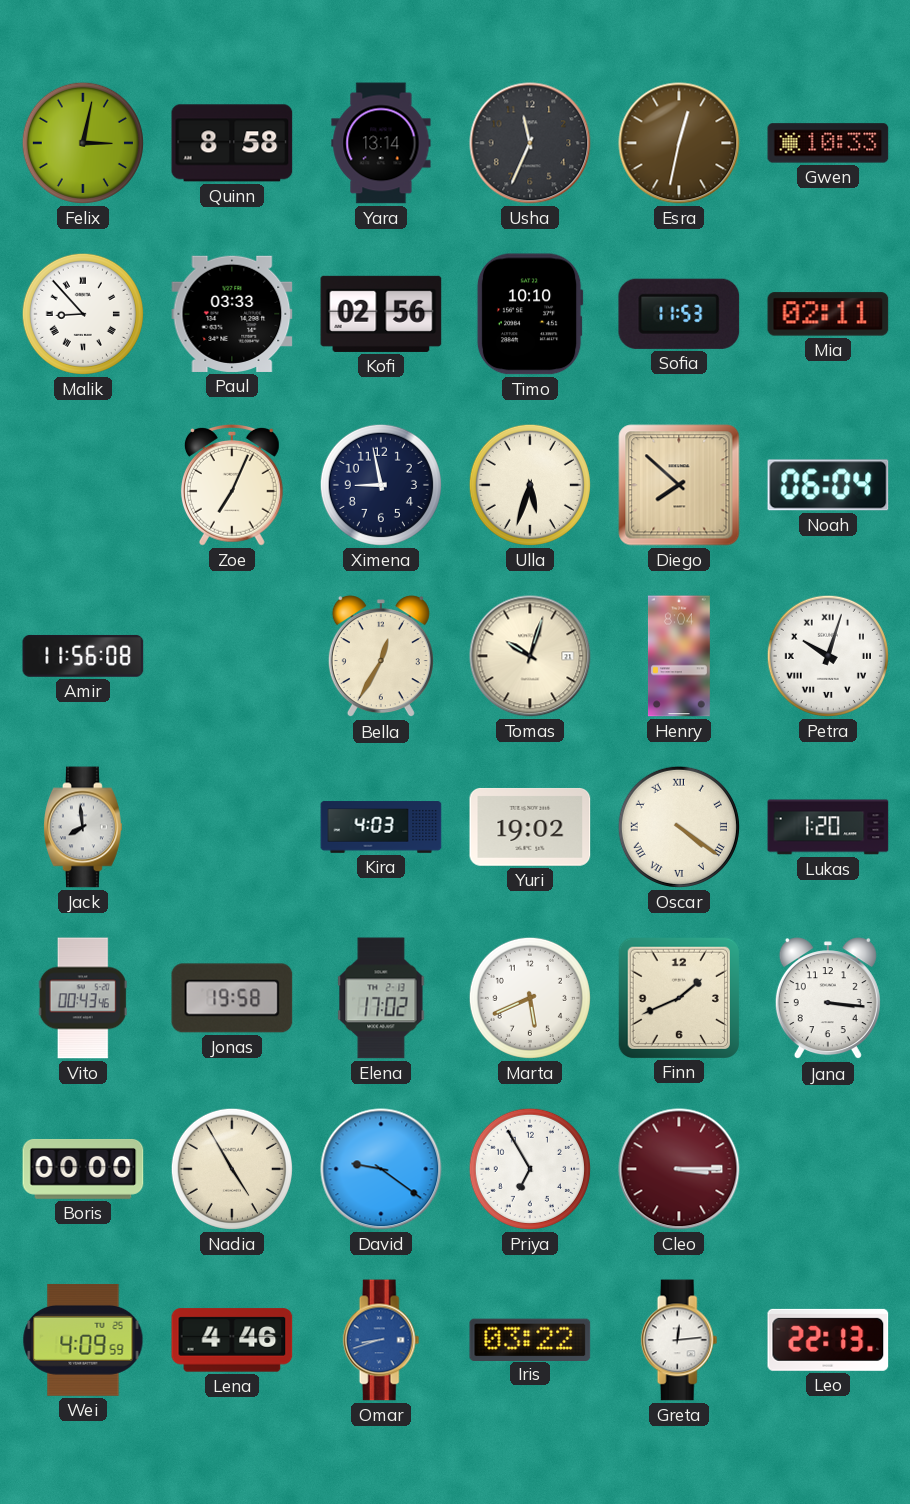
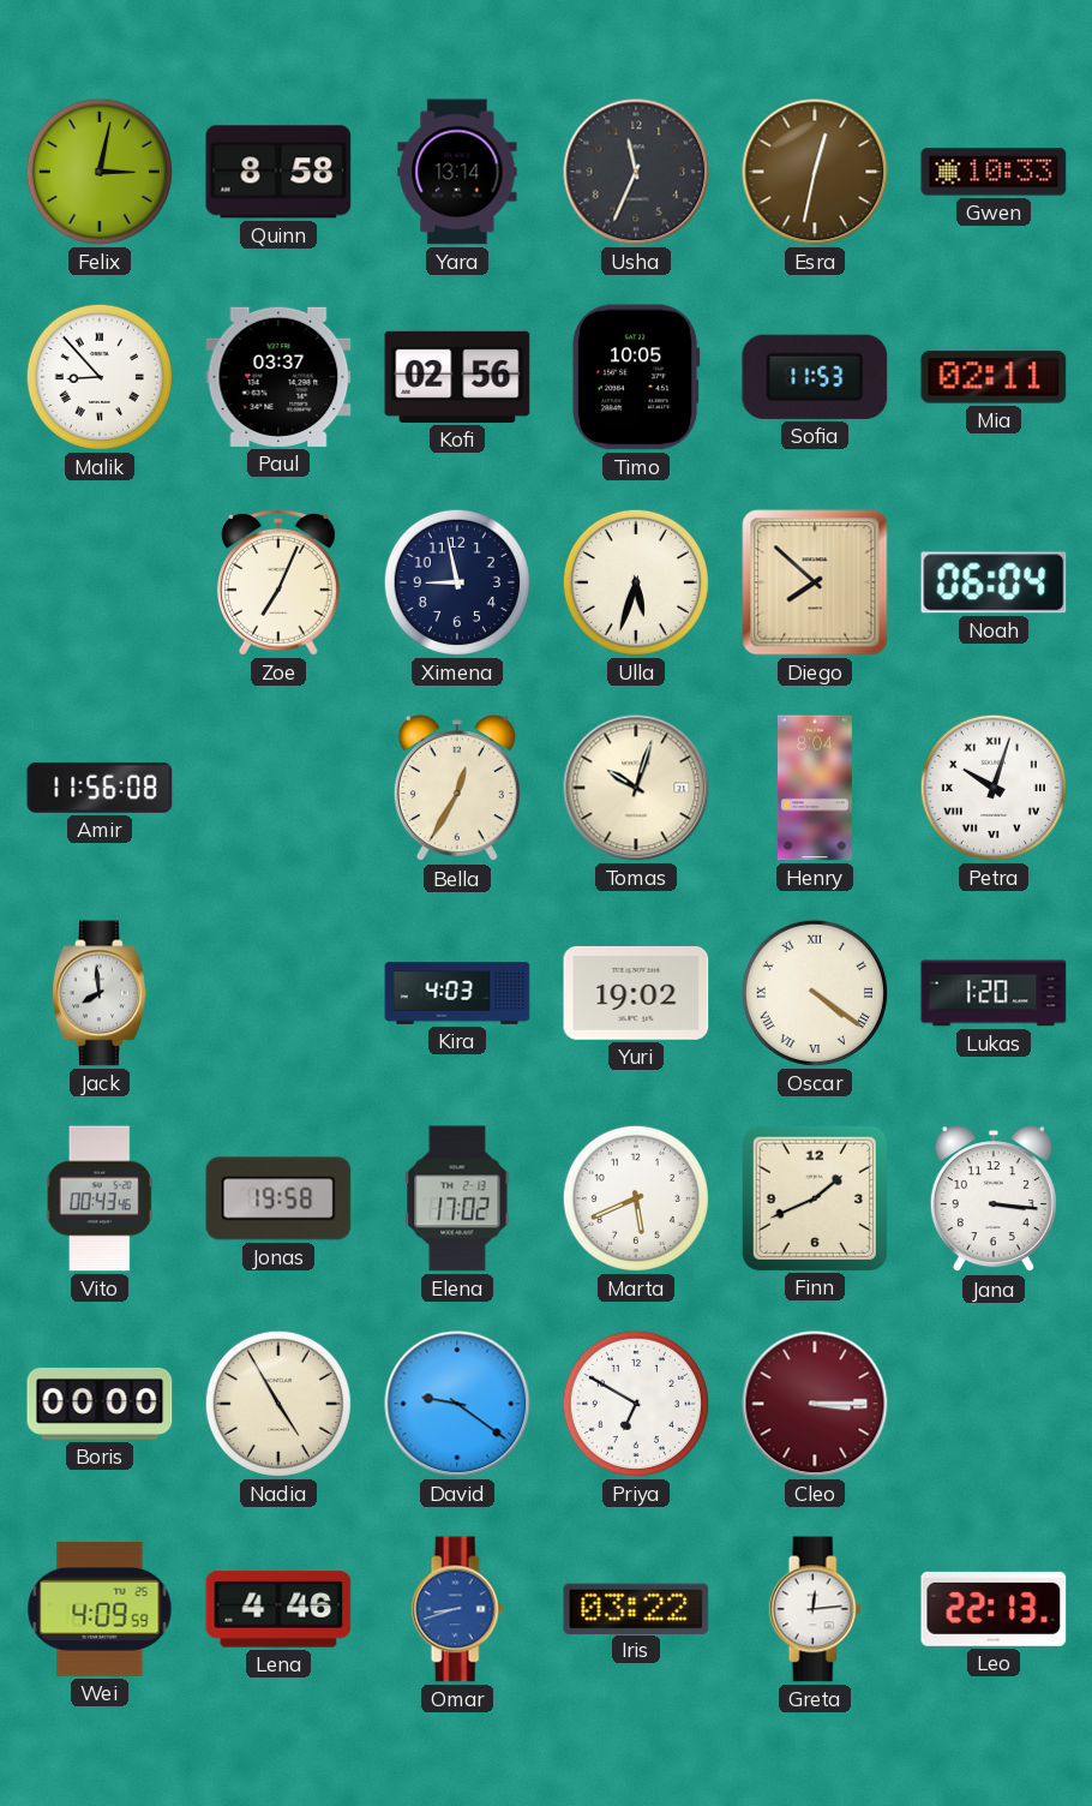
Paul: 03:33 -> 03:37
Timo: 10:10 -> 10:05
Priya: 6:55 -> 6:50
